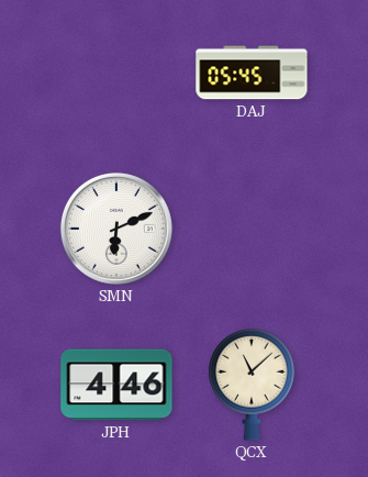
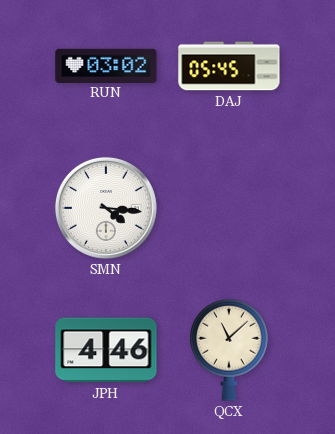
RUN: none -> 03:02
SMN: 6:11 -> 4:16
